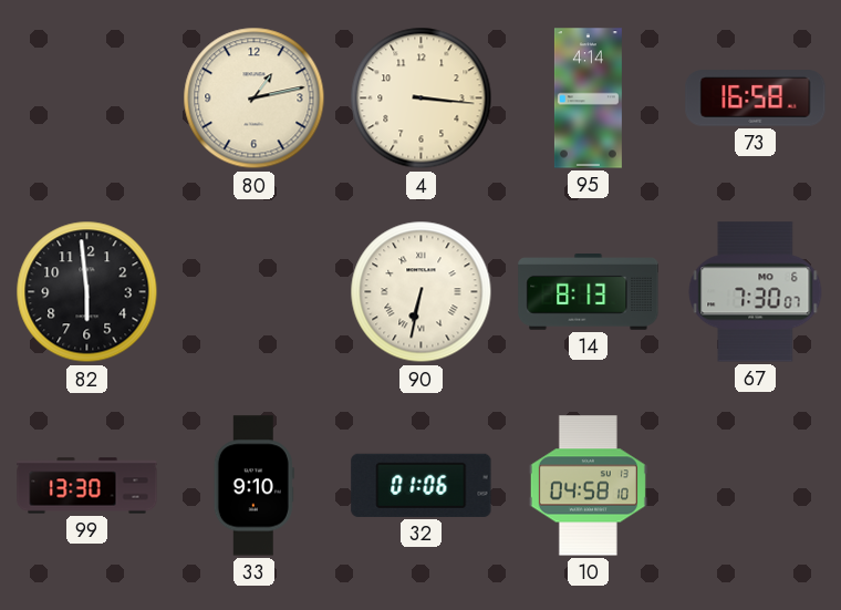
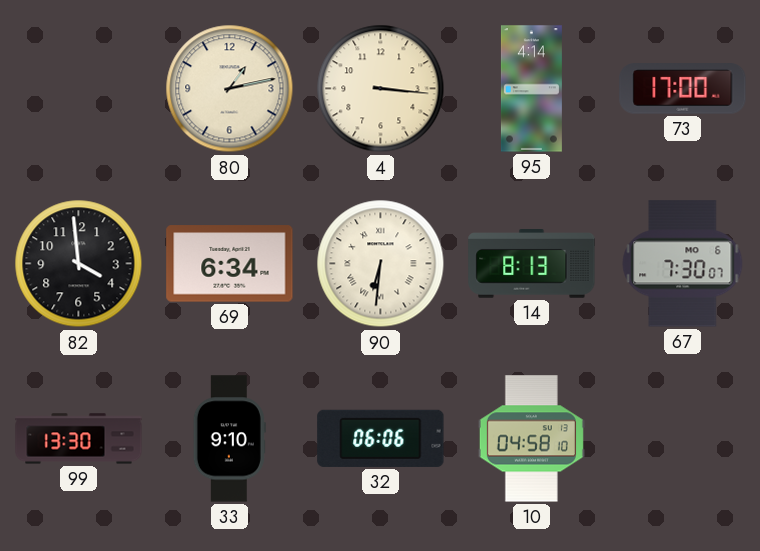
73: 16:58 -> 17:00
82: 5:59 -> 3:59
69: none -> 6:34
90: 6:32 -> 6:31
32: 01:06 -> 06:06
